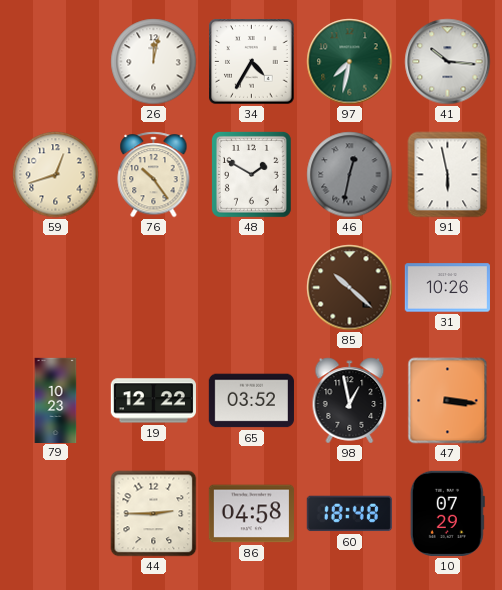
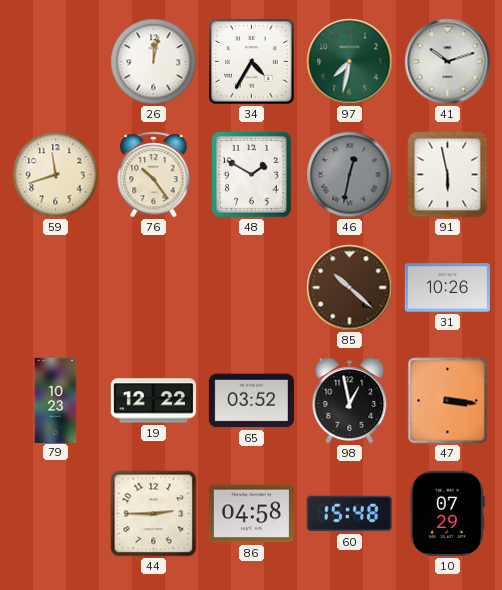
41: 10:16 -> 10:12
59: 12:42 -> 11:42
60: 18:48 -> 15:48
